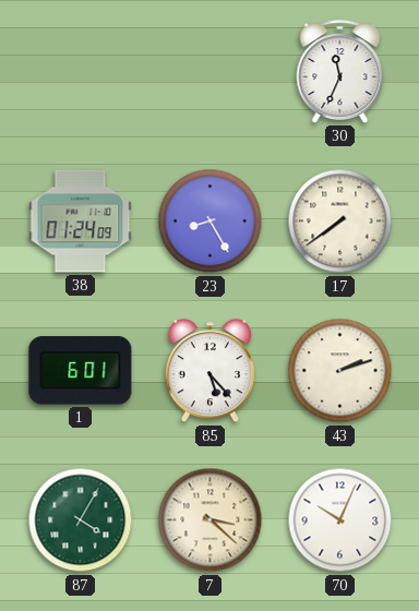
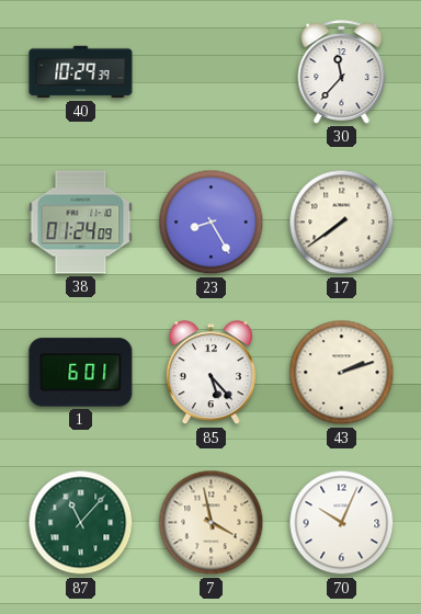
40: none -> 10:29
30: 11:34 -> 11:37
87: 4:05 -> 11:07
7: 3:22 -> 3:58
